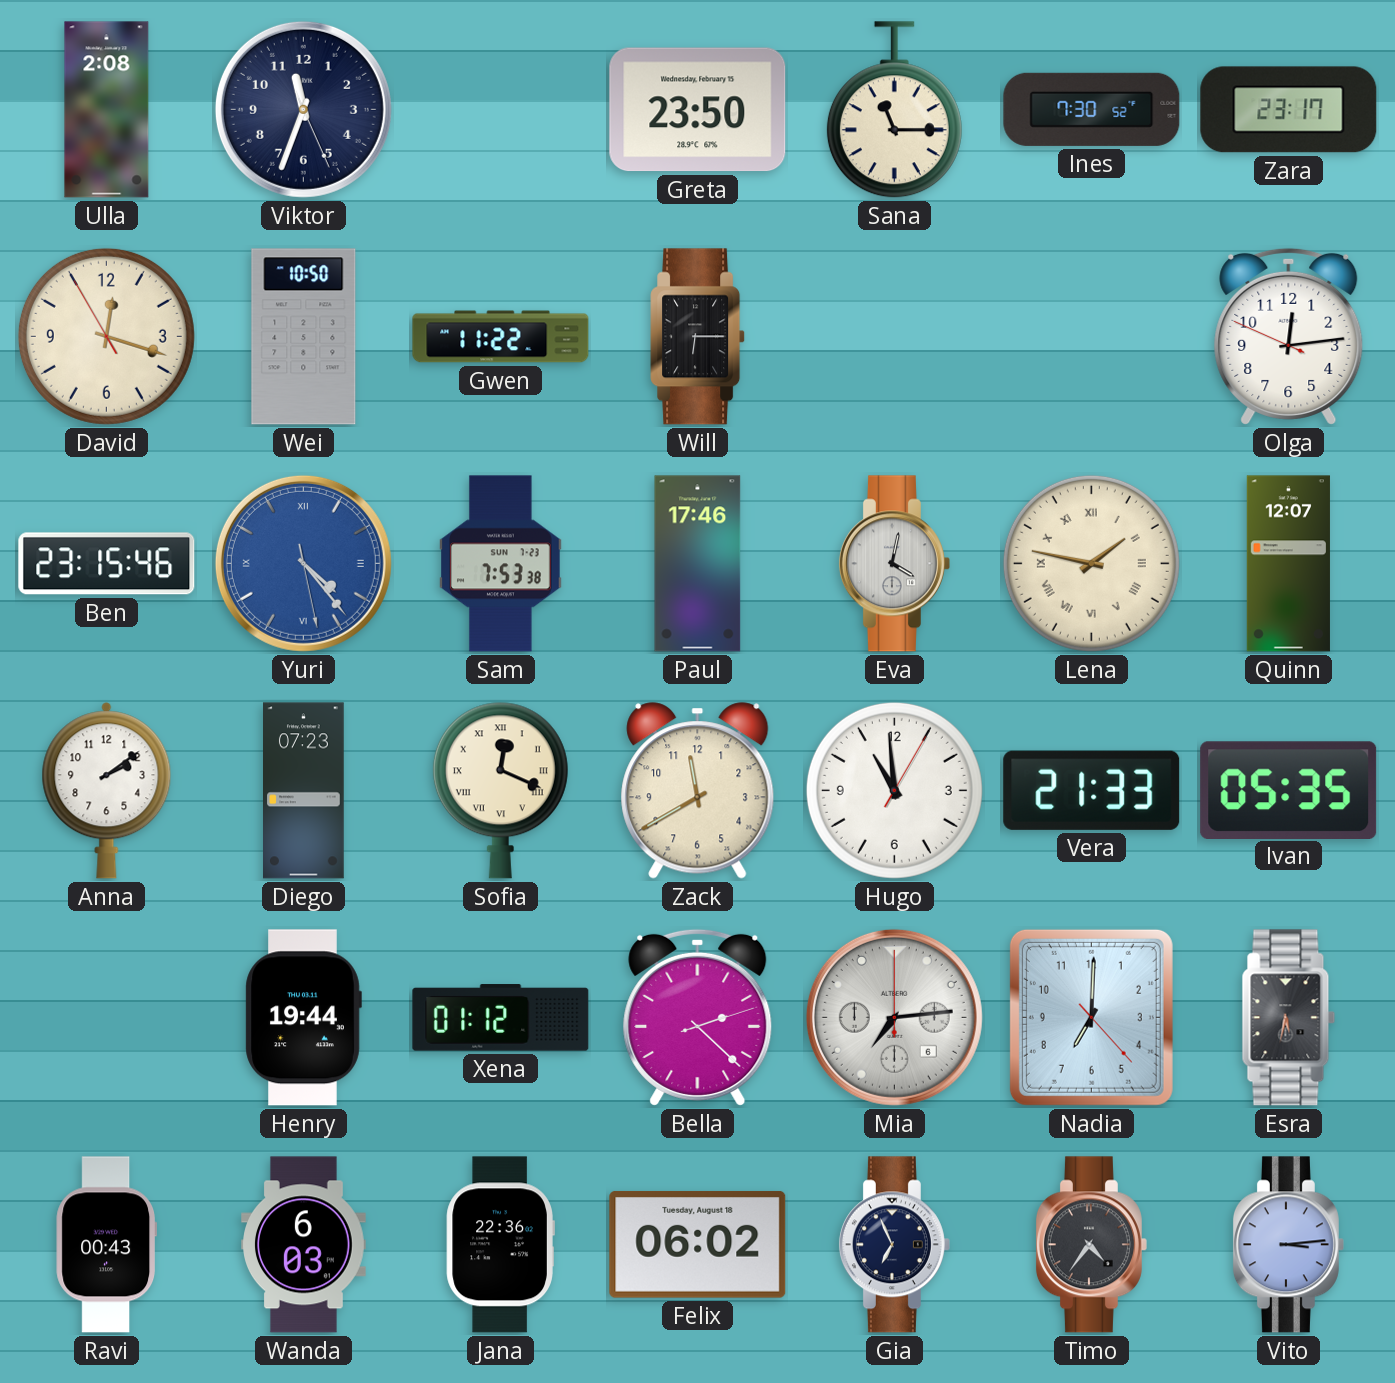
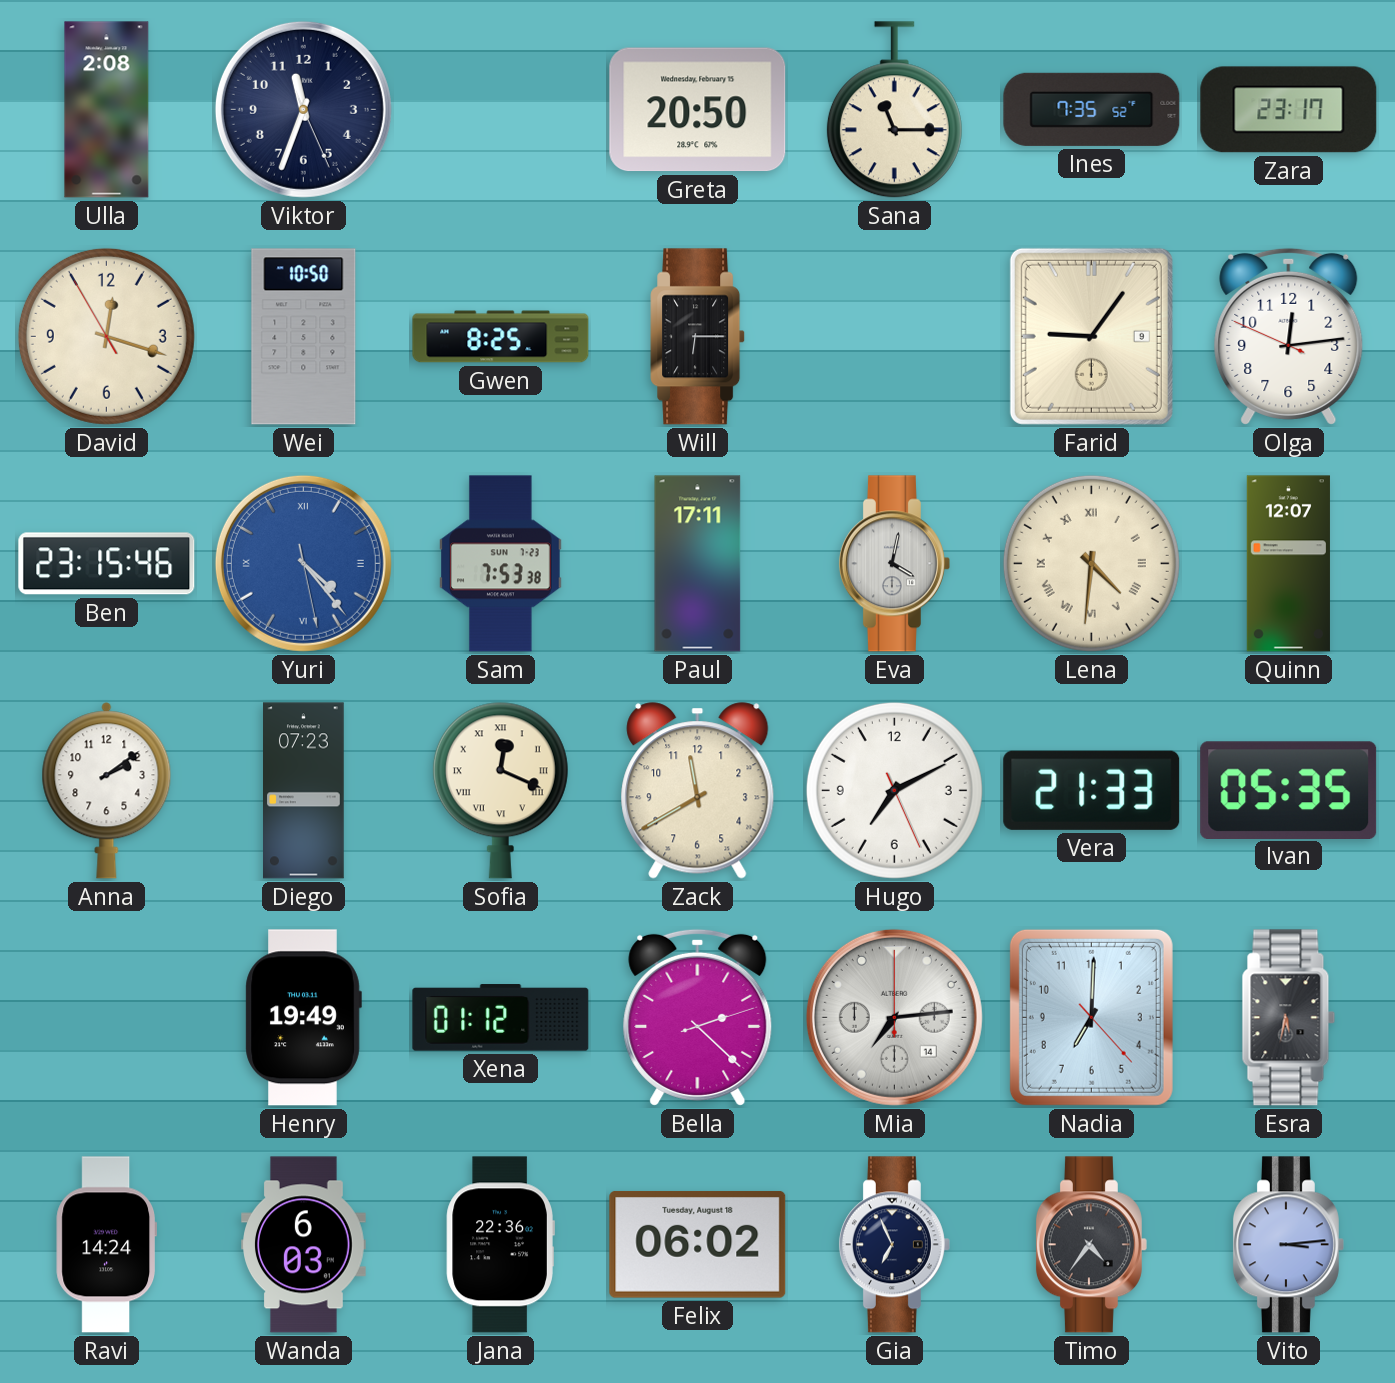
Greta: 23:50 -> 20:50
Ines: 7:30 -> 7:35
Gwen: 11:22 -> 8:25
Farid: none -> 9:06
Paul: 17:46 -> 17:11
Lena: 1:47 -> 4:31
Hugo: 10:59 -> 7:10
Henry: 19:44 -> 19:49
Mia date: 6 -> 14
Ravi: 00:43 -> 14:24
